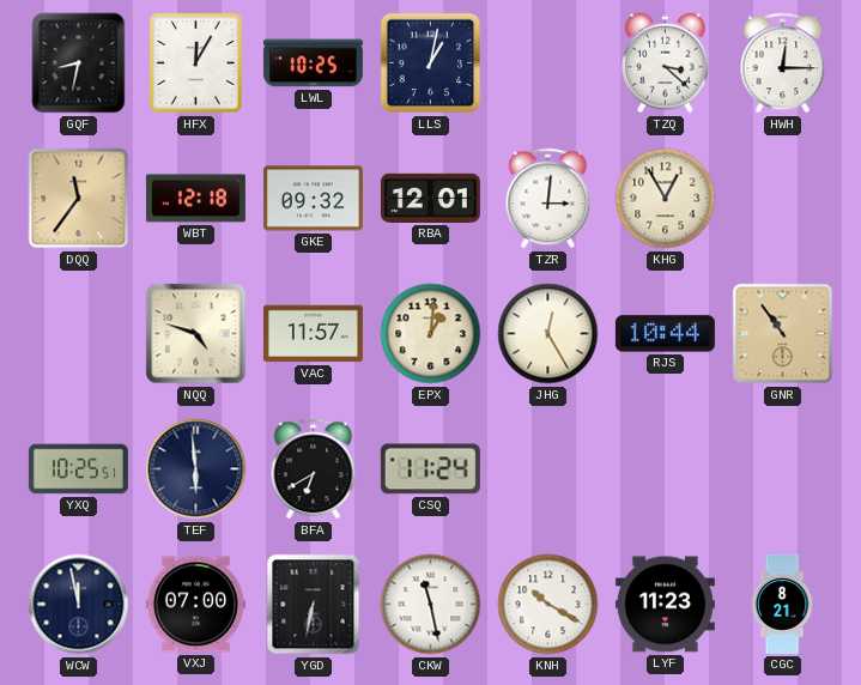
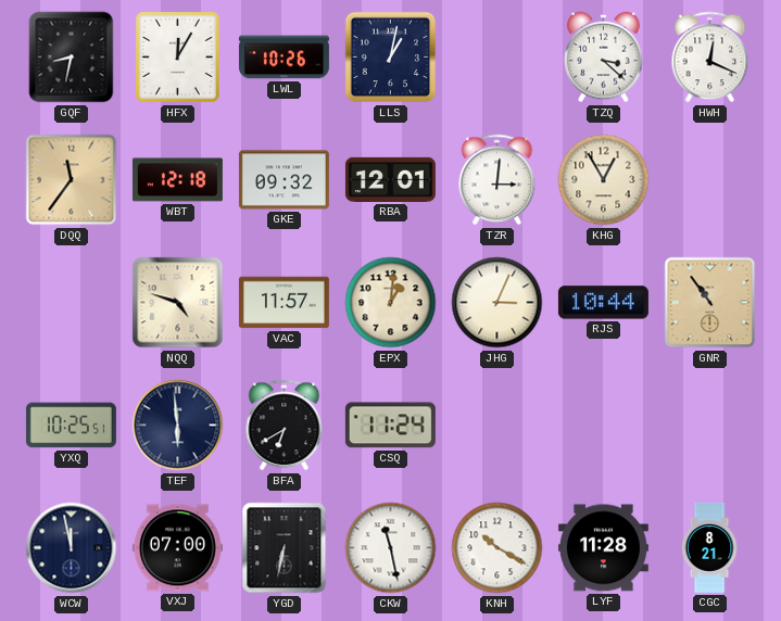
LWL: 10:25 -> 10:26
HWH: 12:15 -> 12:19
JHG: 12:25 -> 3:04
LYF: 11:23 -> 11:28
